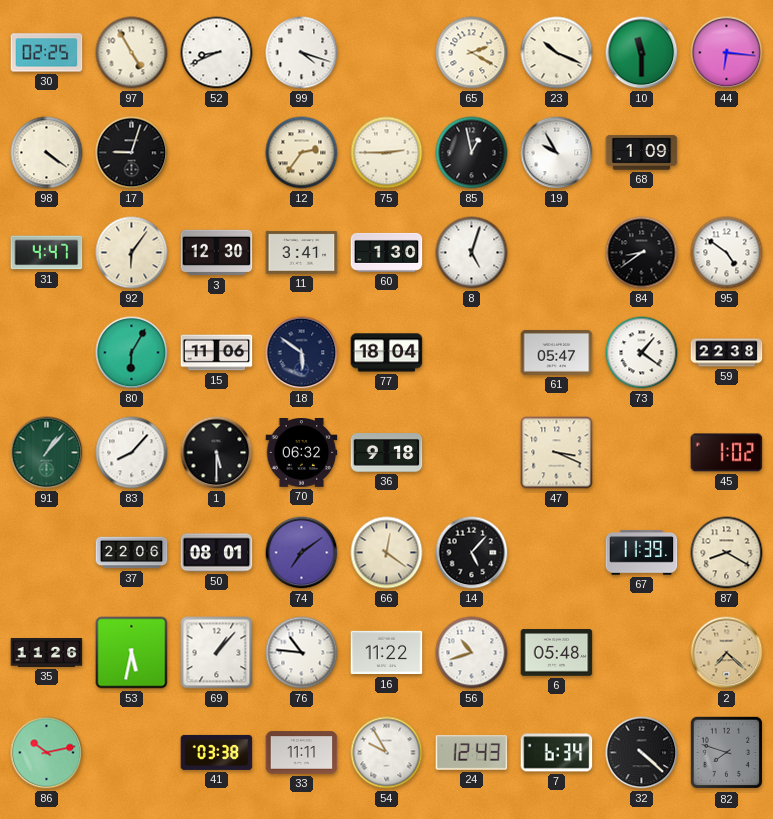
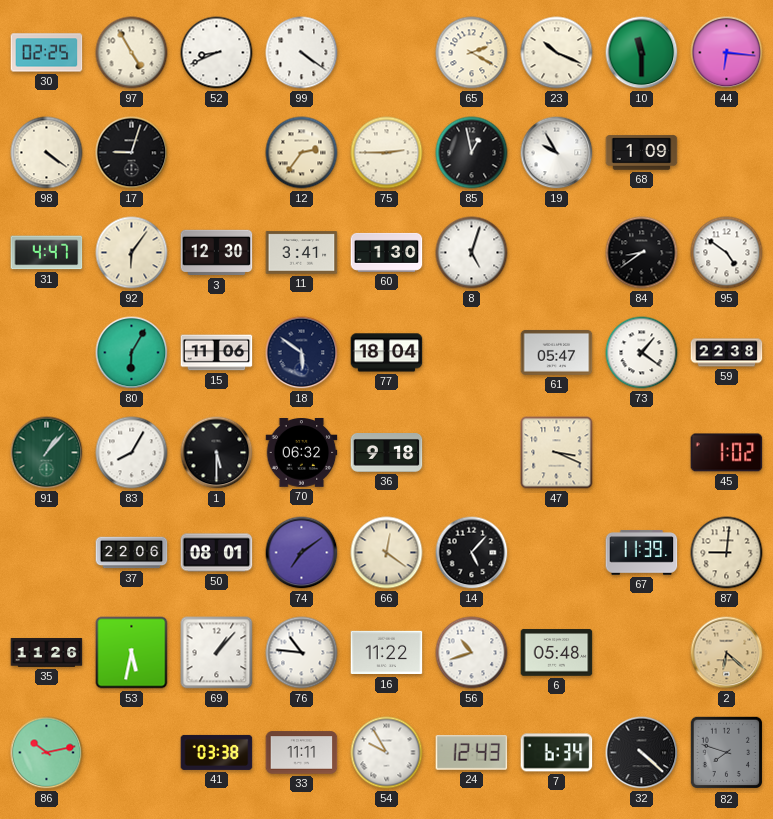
99: 4:18 -> 4:21
83: 8:07 -> 8:05
87: 8:20 -> 9:01
2: 7:22 -> 6:22
